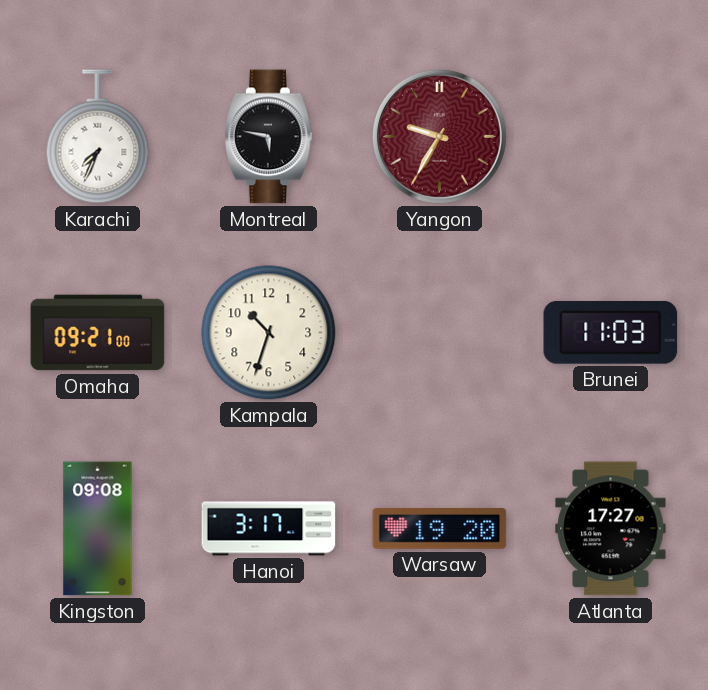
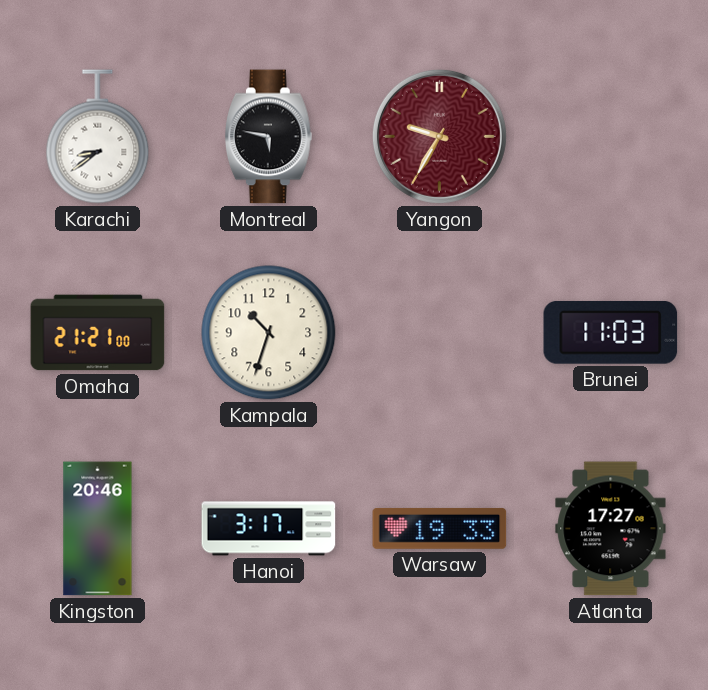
Karachi: 7:34 -> 8:39
Omaha: 09:21 -> 21:21
Kingston: 09:08 -> 20:46
Warsaw: 19:20 -> 19:33
